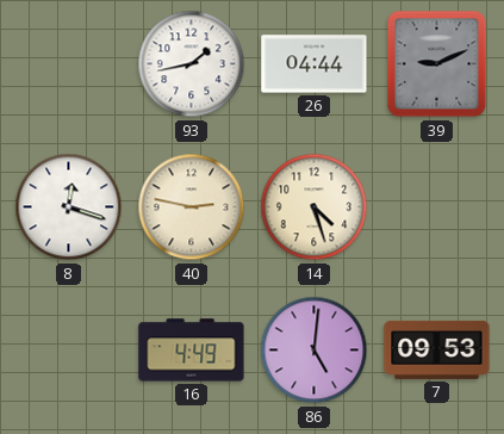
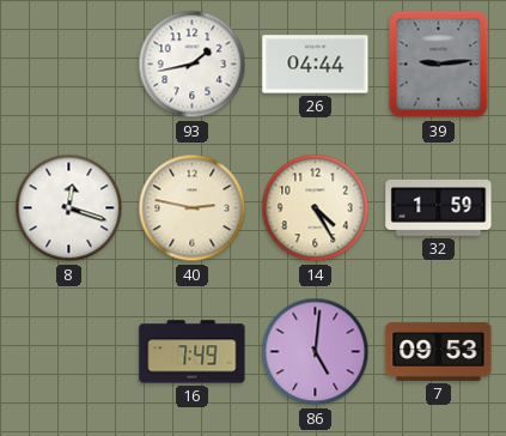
39: 9:11 -> 9:14
14: 4:27 -> 4:25
32: none -> 1:59
16: 4:49 -> 7:49
